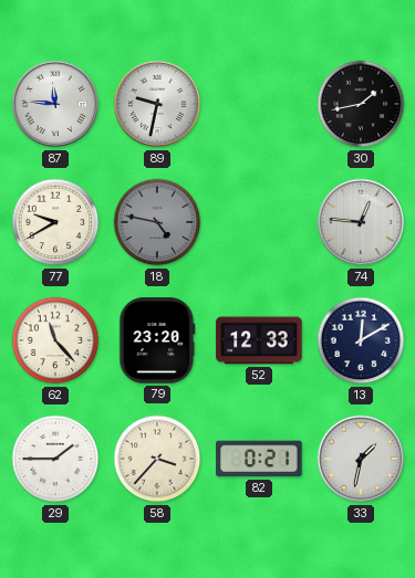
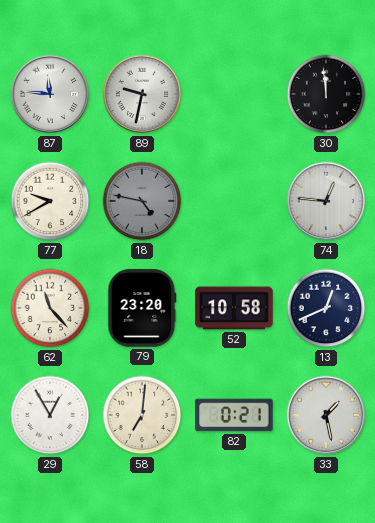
30: 1:43 -> 11:59
52: 12:33 -> 10:58
13: 12:10 -> 12:41
29: 1:45 -> 12:55
58: 3:37 -> 7:01
33: 1:32 -> 1:28
